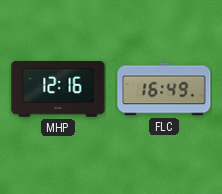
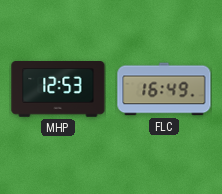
MHP: 12:16 -> 12:53
